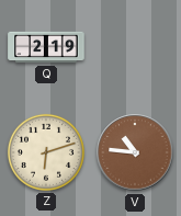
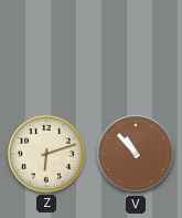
Q: 2:19 -> none
V: 10:46 -> 10:53
